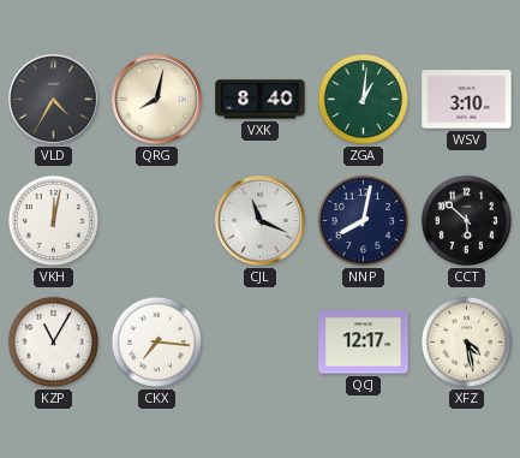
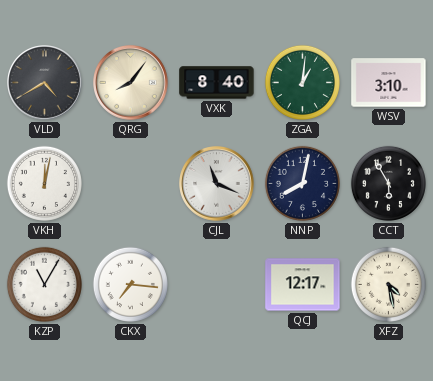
VLD: 4:35 -> 4:40
QRG: 8:02 -> 8:06
CCT: 5:52 -> 5:55
